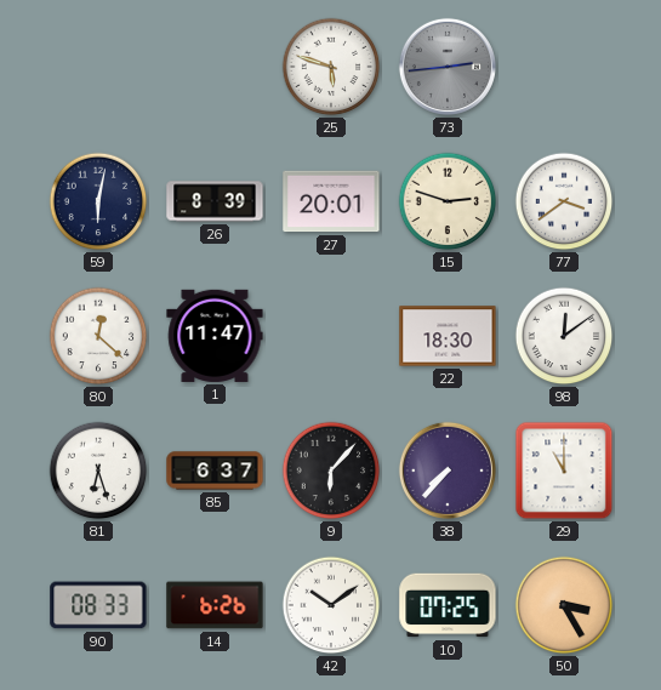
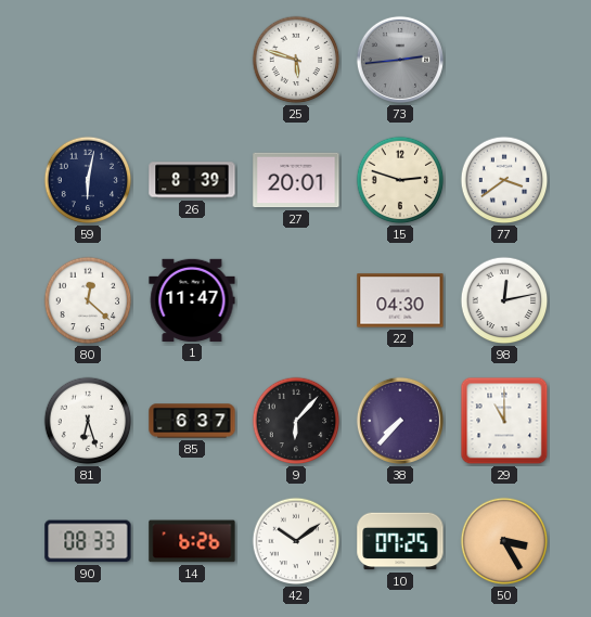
22: 18:30 -> 04:30
98: 12:09 -> 12:13
